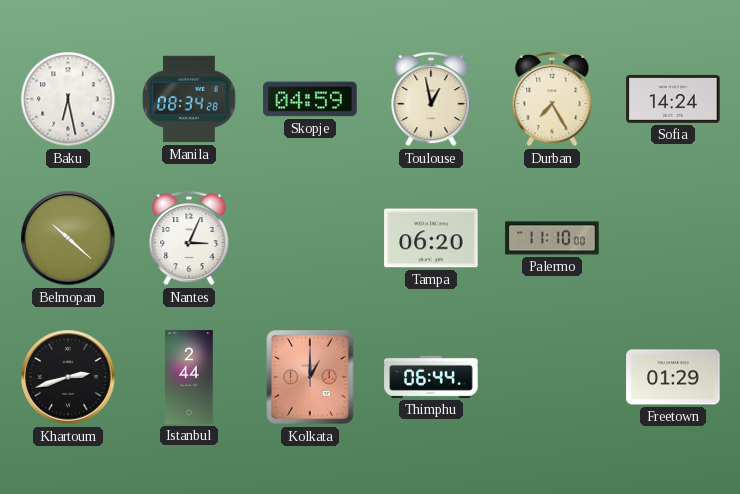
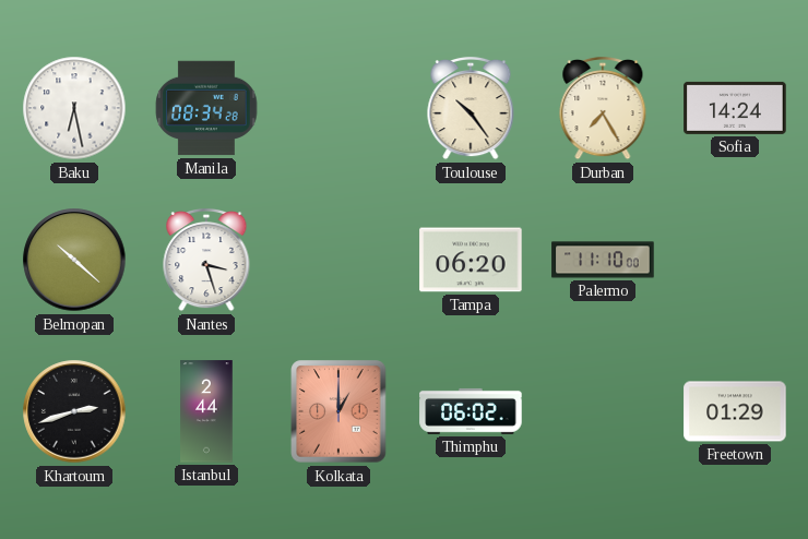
Skopje: 04:59 -> none
Toulouse: 12:58 -> 10:24
Nantes: 3:04 -> 3:27
Thimphu: 06:44 -> 06:02
